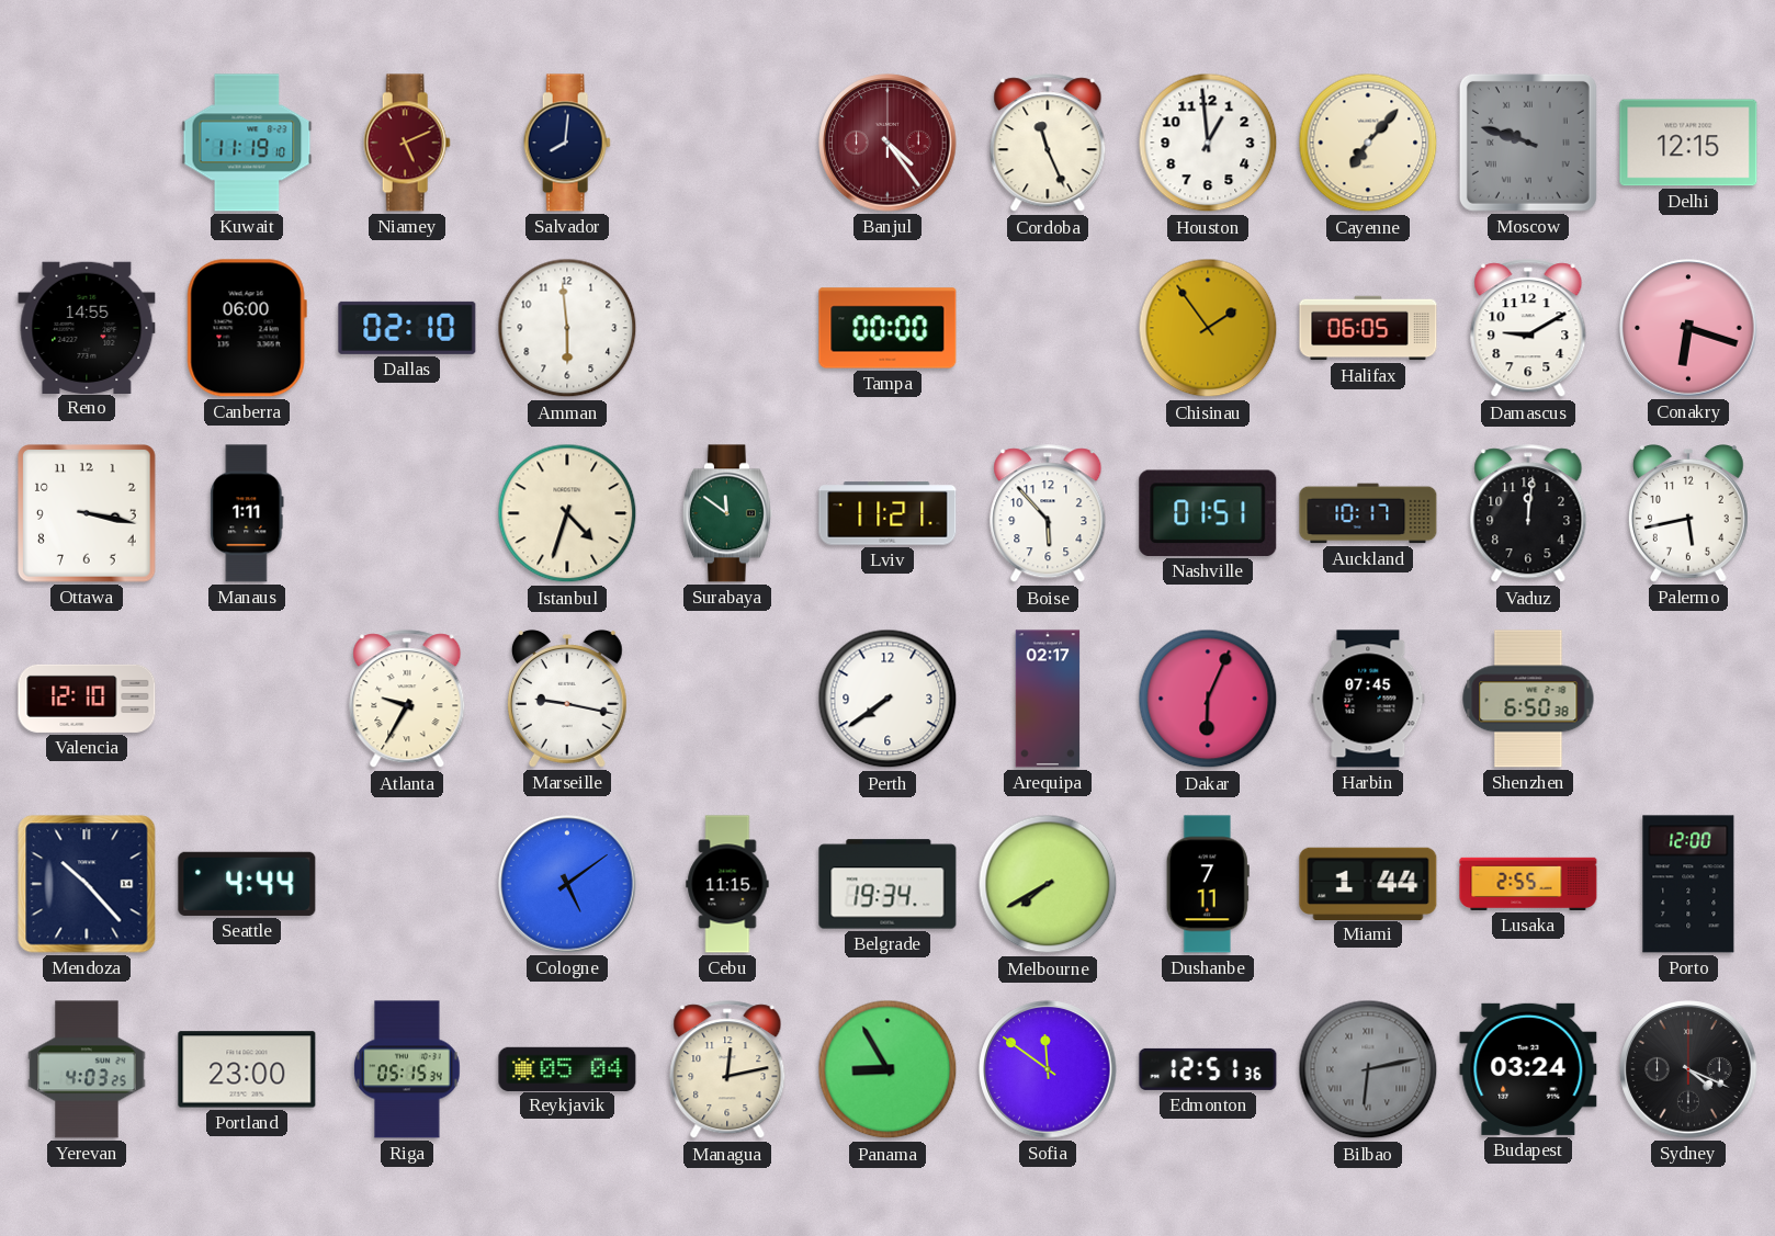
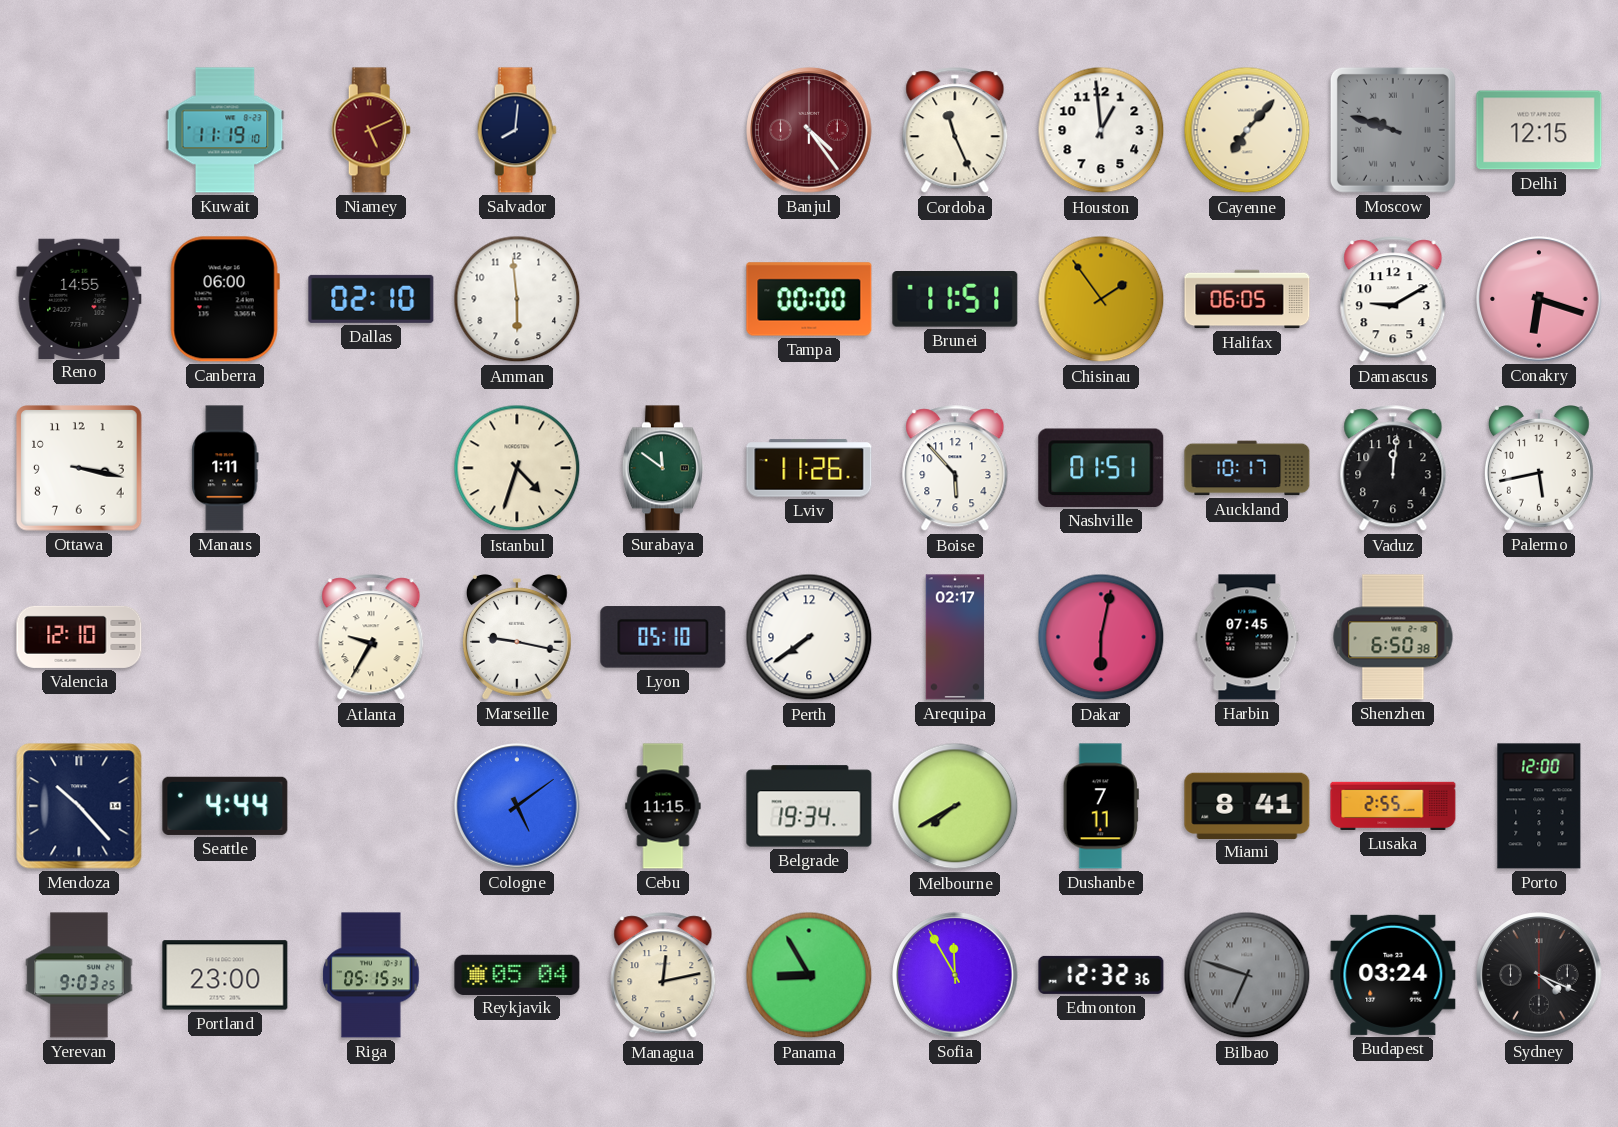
Brunei: none -> 11:51
Lviv: 11:21 -> 11:26
Lyon: none -> 05:10
Dakar: 6:04 -> 6:02
Miami: 1:44 -> 8:41
Yerevan: 4:03 -> 9:03
Sofia: 11:51 -> 11:55
Edmonton: 12:51 -> 12:32
Bilbao: 6:13 -> 6:48
